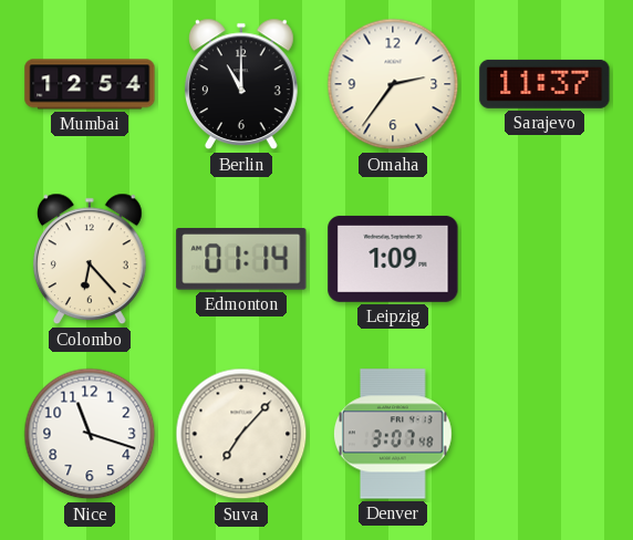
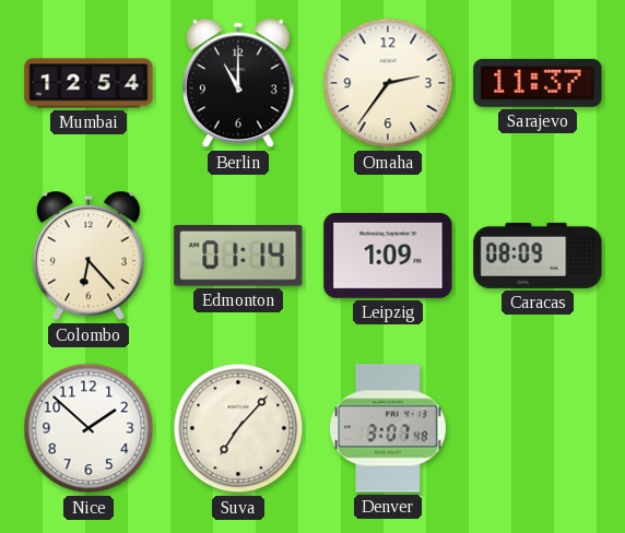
Caracas: none -> 08:09
Nice: 11:18 -> 1:52
